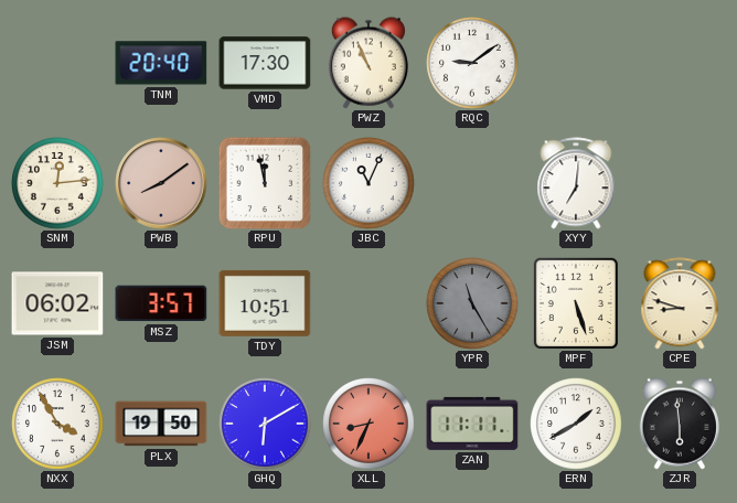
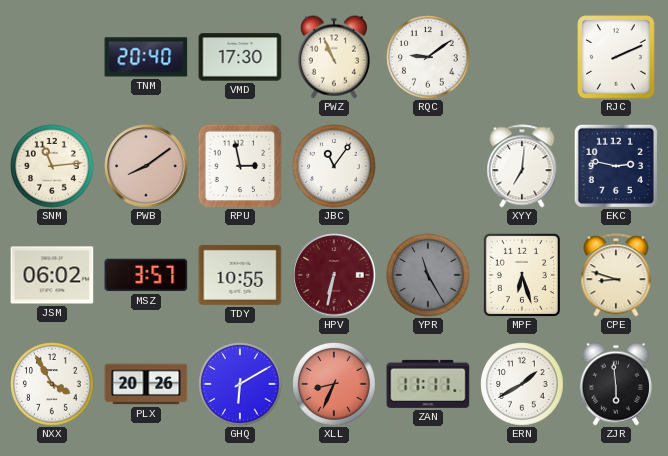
RJC: none -> 2:11
SNM: 12:14 -> 11:14
RPU: 11:58 -> 2:58
JBC: 11:04 -> 11:06
EKC: none -> 2:47
TDY: 10:51 -> 10:55
HPV: none -> 6:32
MPF: 5:27 -> 6:27
PLX: 19:50 -> 20:26
